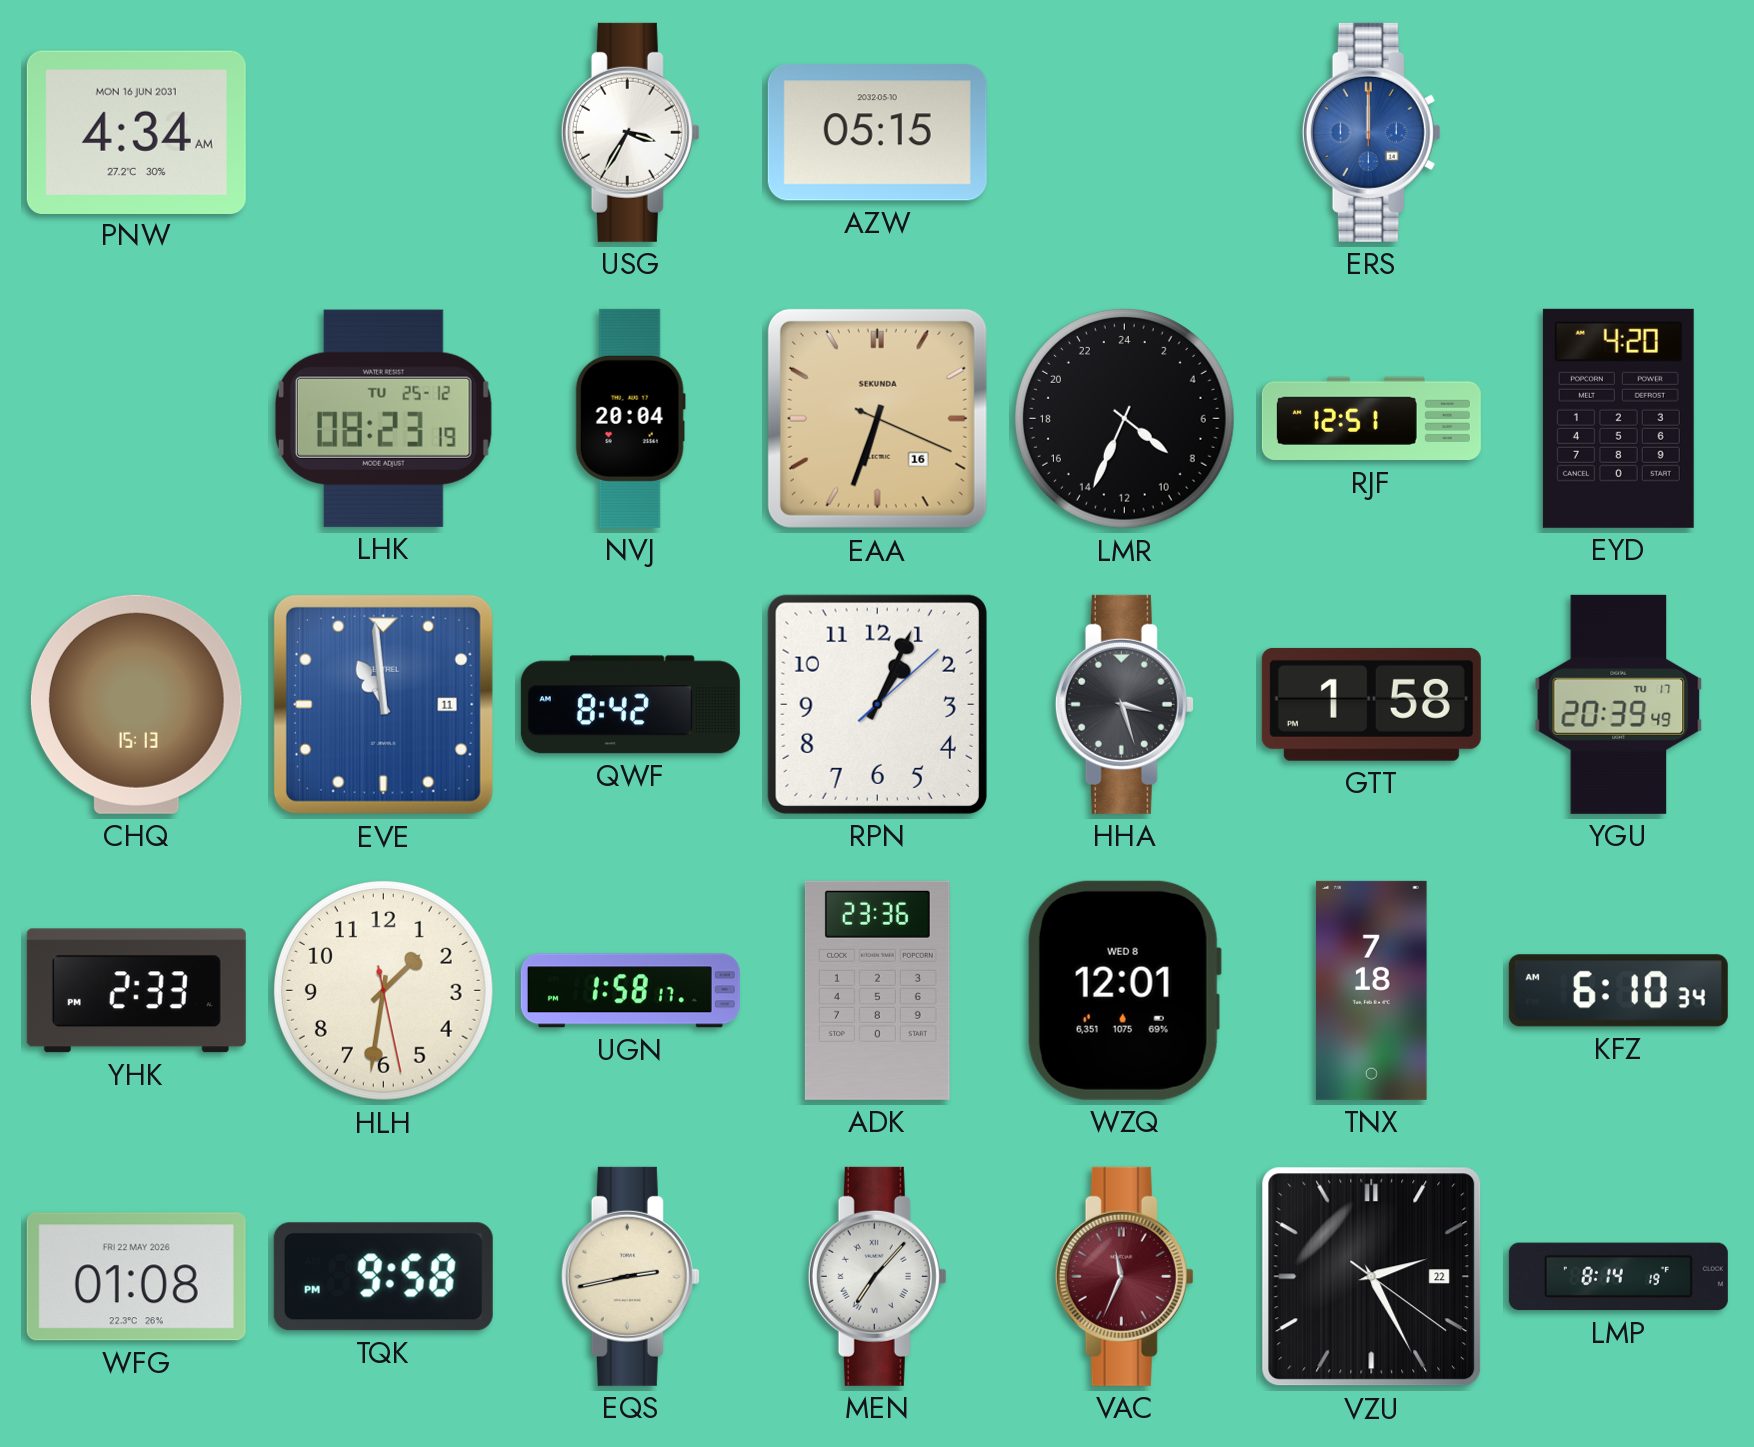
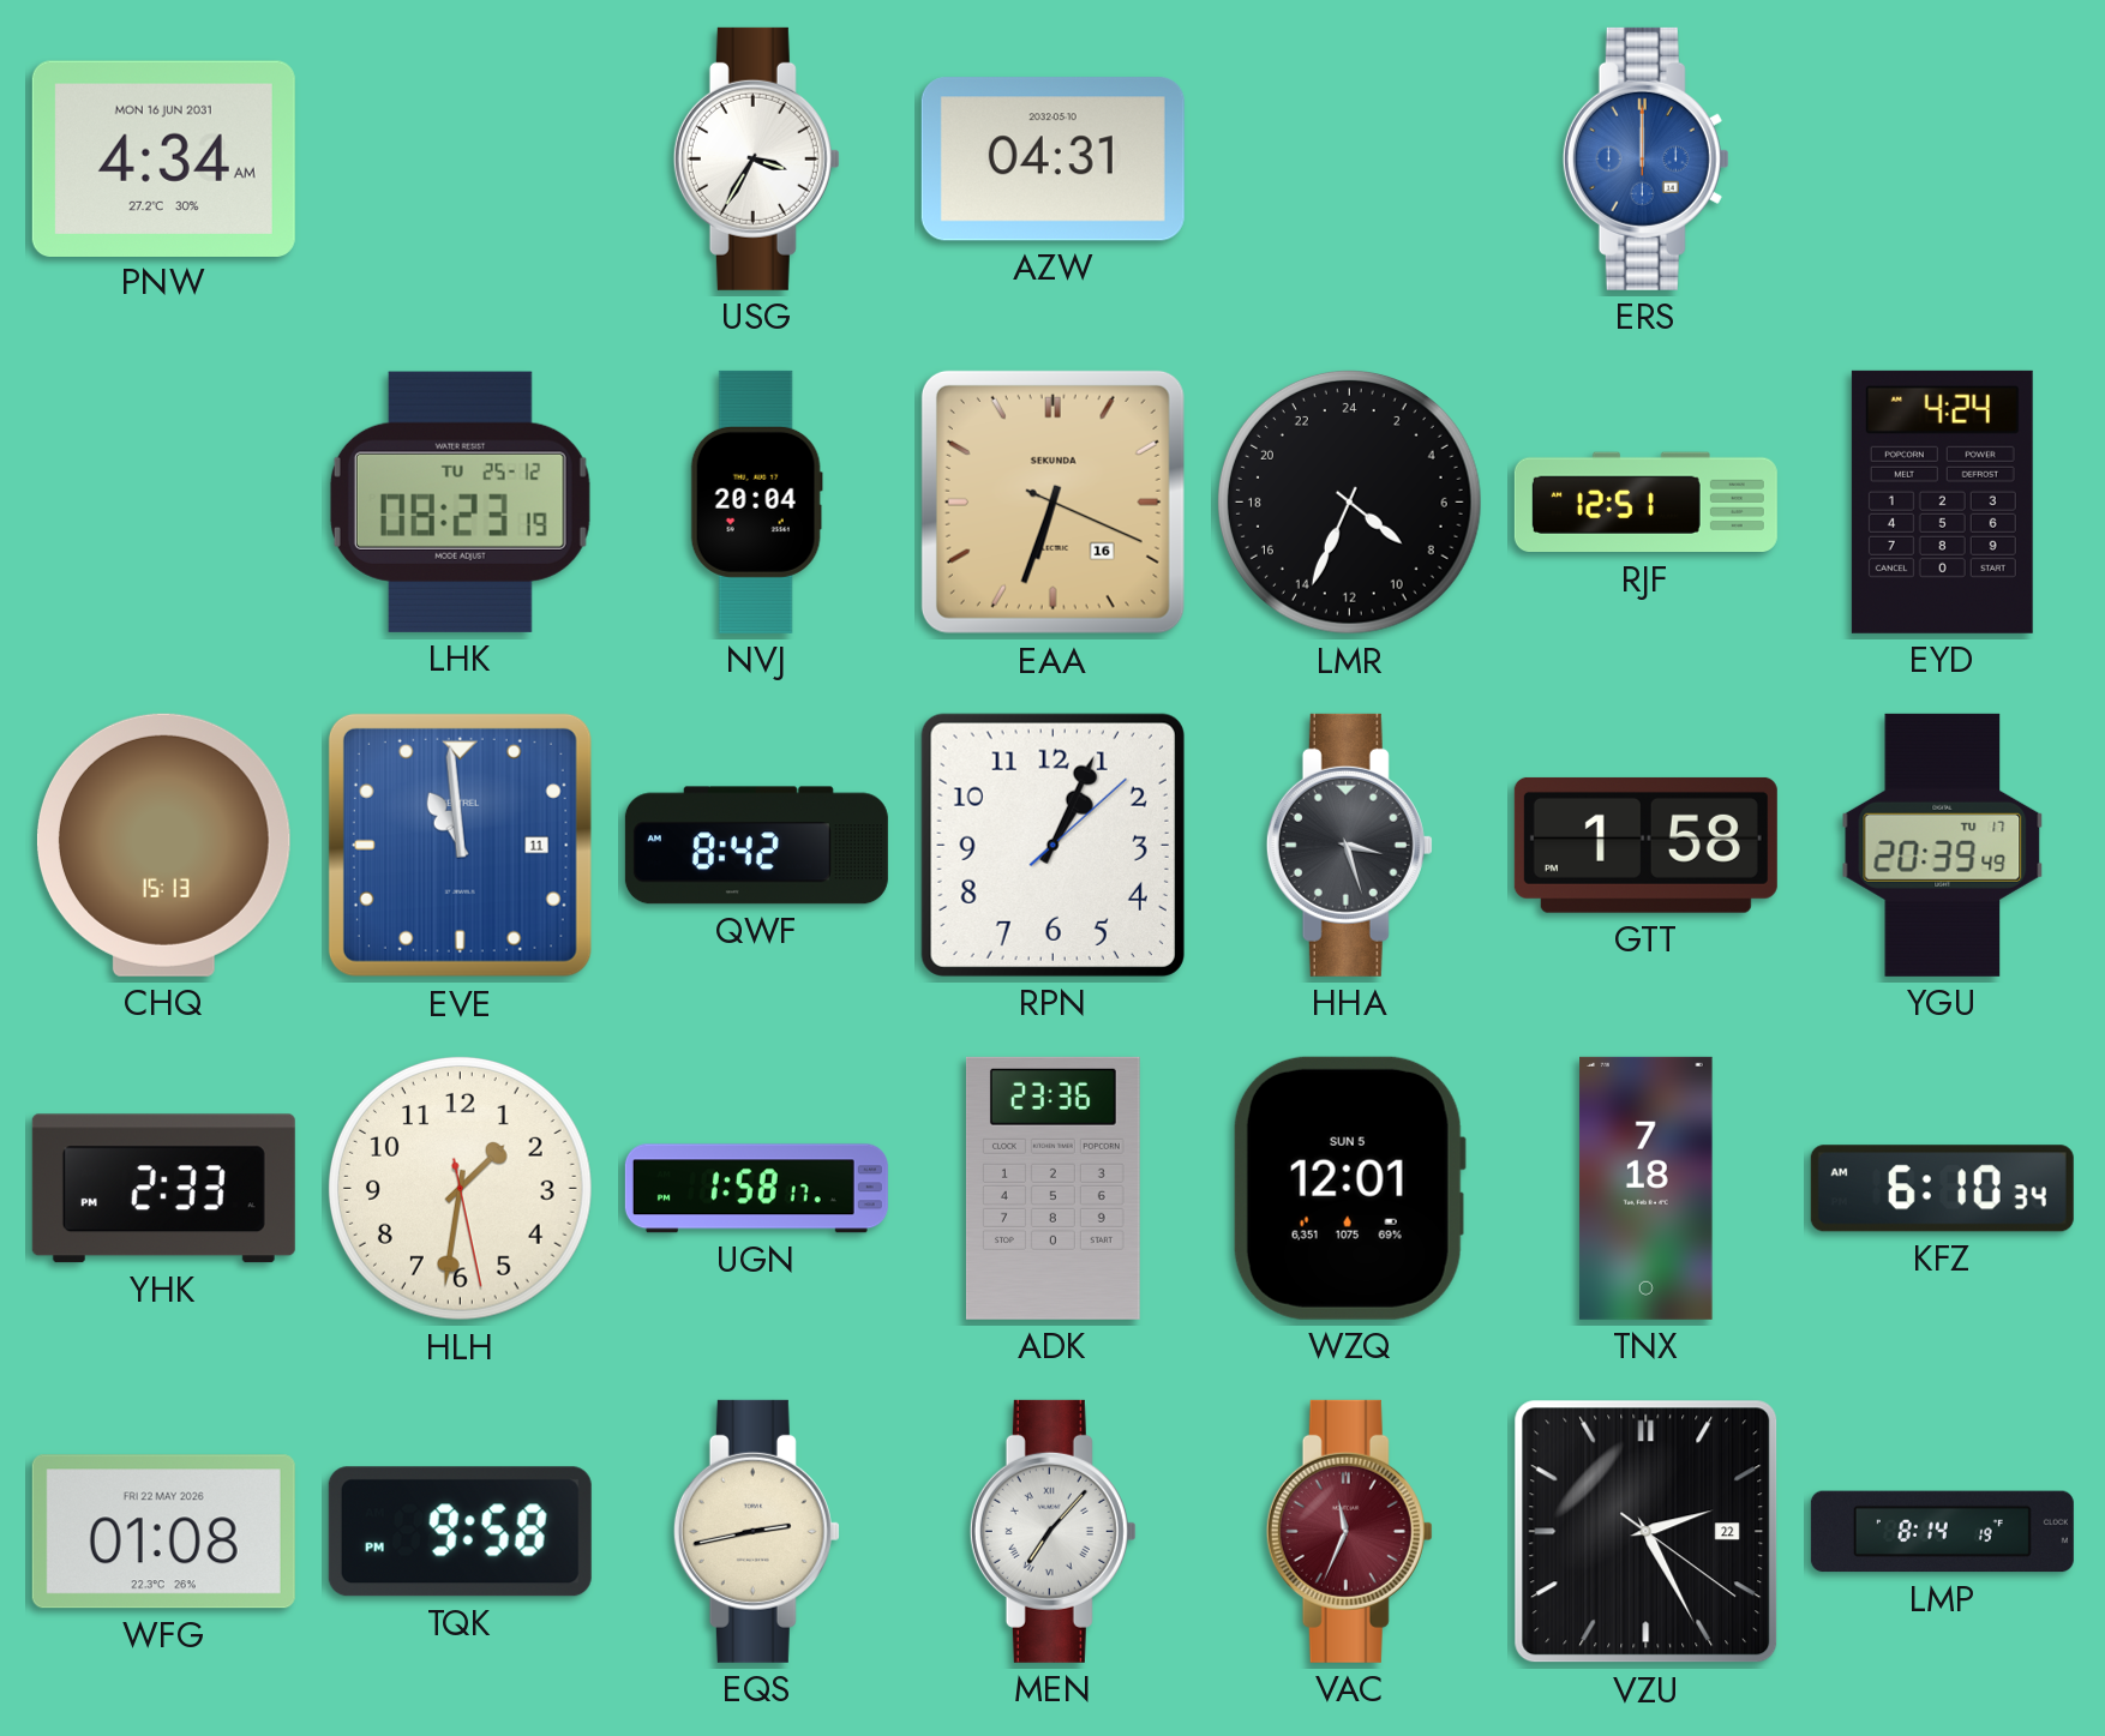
AZW: 05:15 -> 04:31
EYD: 4:20 -> 4:24
WZQ date: WED 8 -> SUN 5
